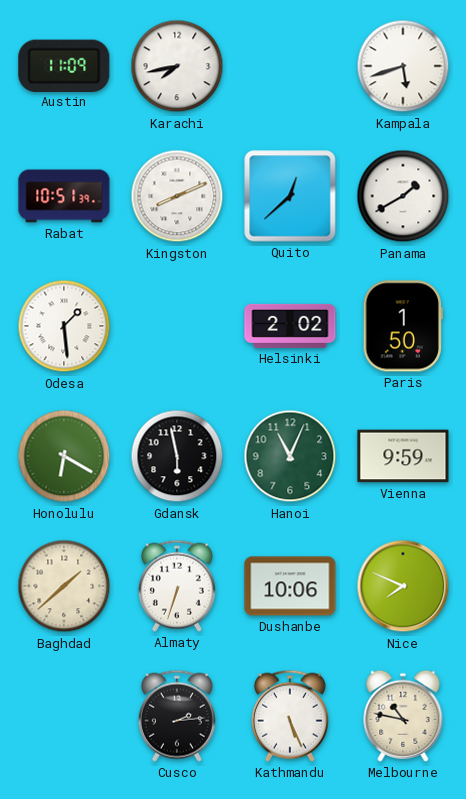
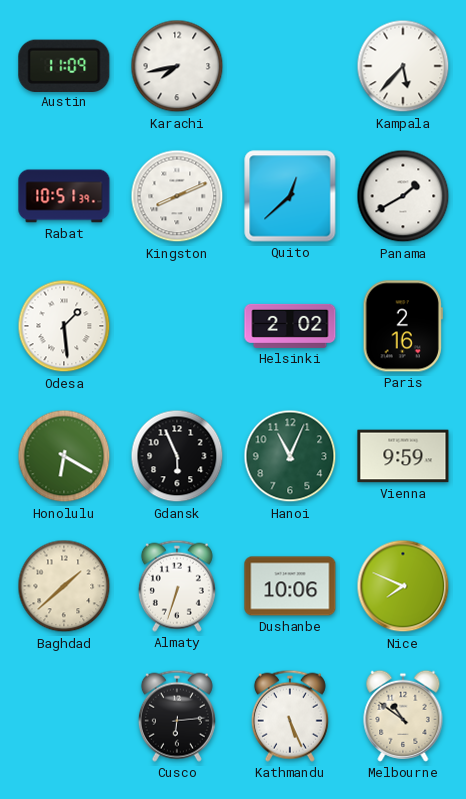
Kampala: 5:42 -> 5:37
Paris: 1:50 -> 2:16
Gdansk: 5:58 -> 5:56
Cusco: 2:14 -> 6:14
Melbourne: 10:47 -> 10:51
